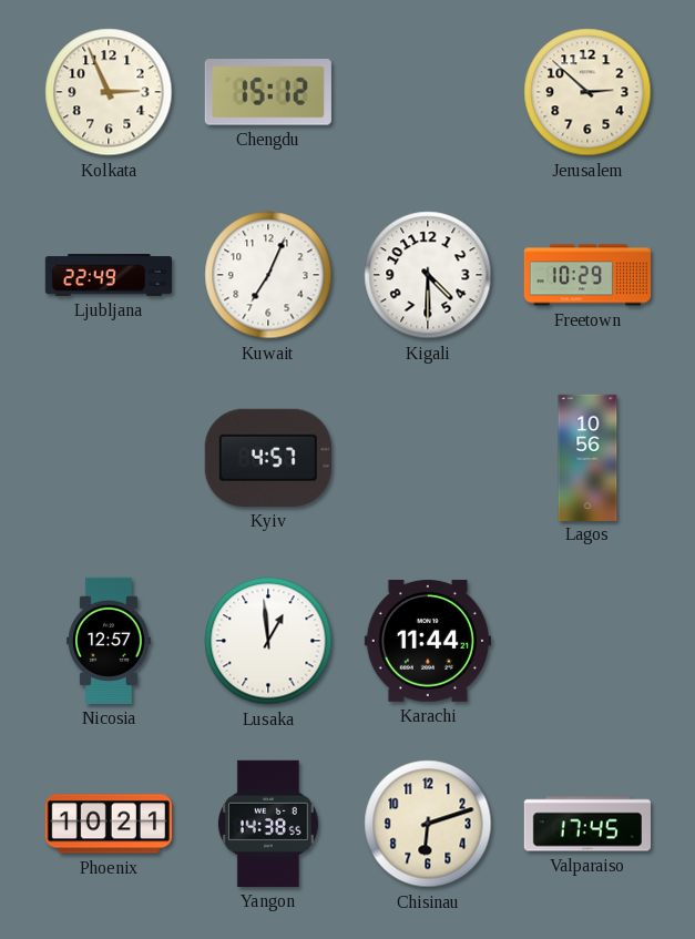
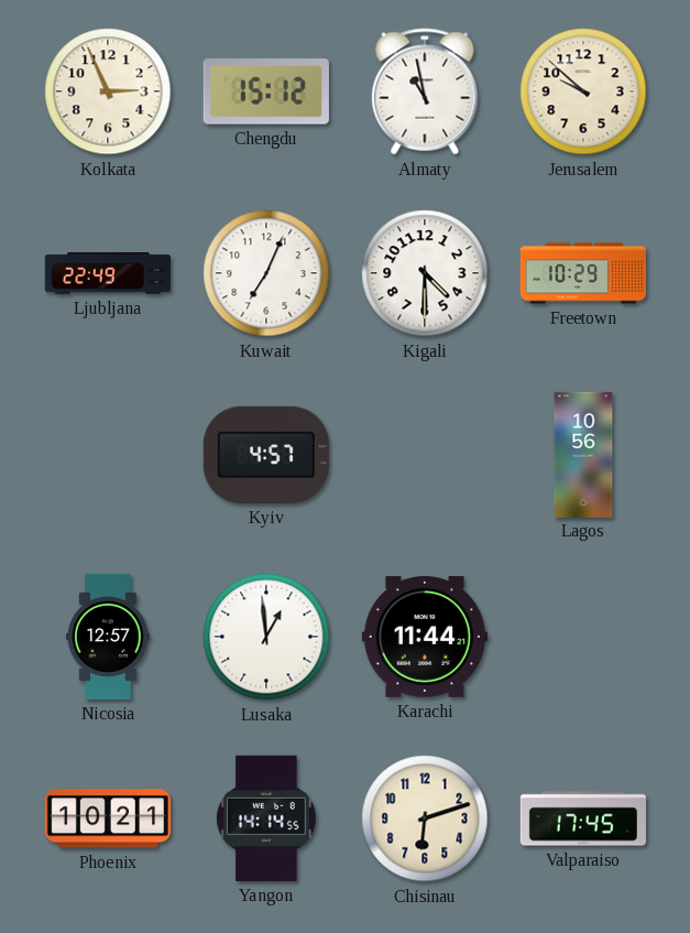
Almaty: none -> 10:58
Jerusalem: 2:52 -> 9:52
Yangon: 14:38 -> 14:14
